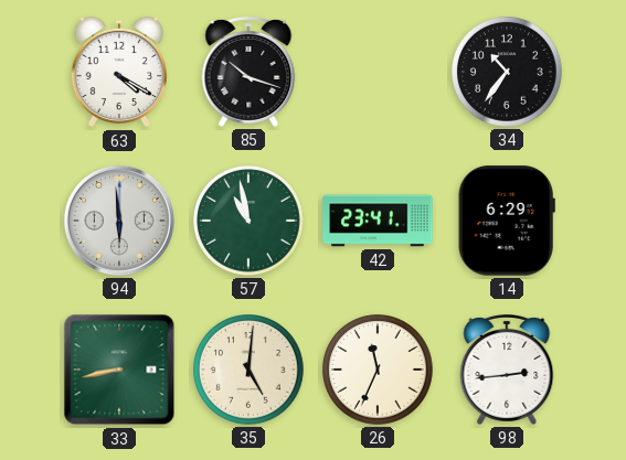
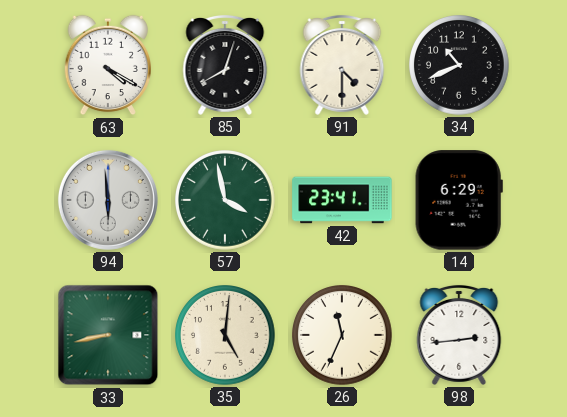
85: 10:18 -> 8:03
91: none -> 4:30
34: 10:36 -> 10:41
57: 10:58 -> 3:58
